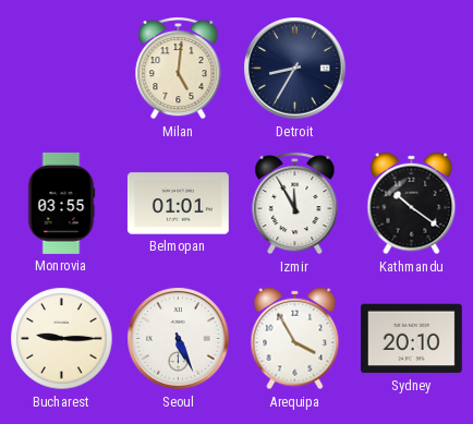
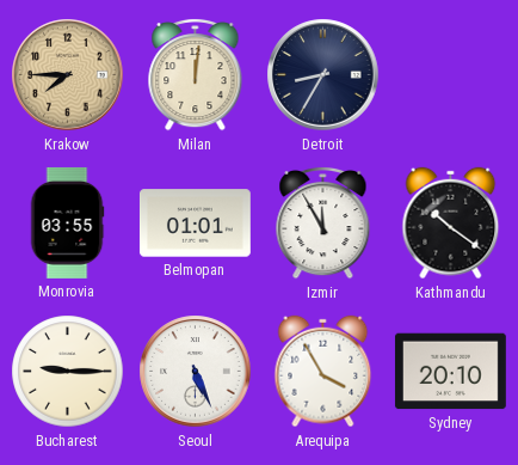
Krakow: none -> 7:45
Milan: 5:01 -> 12:01
